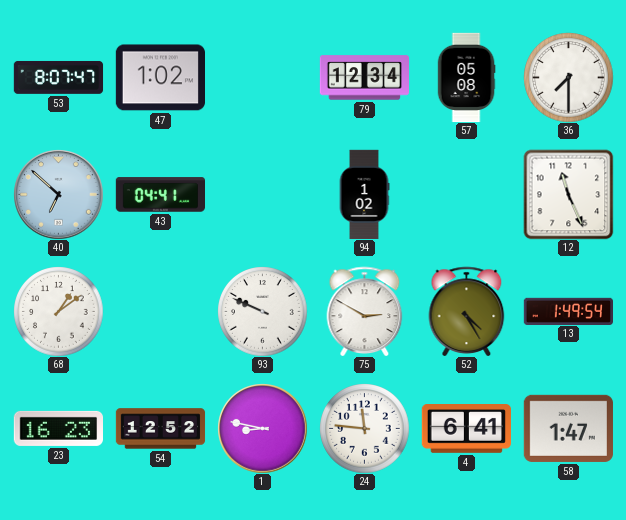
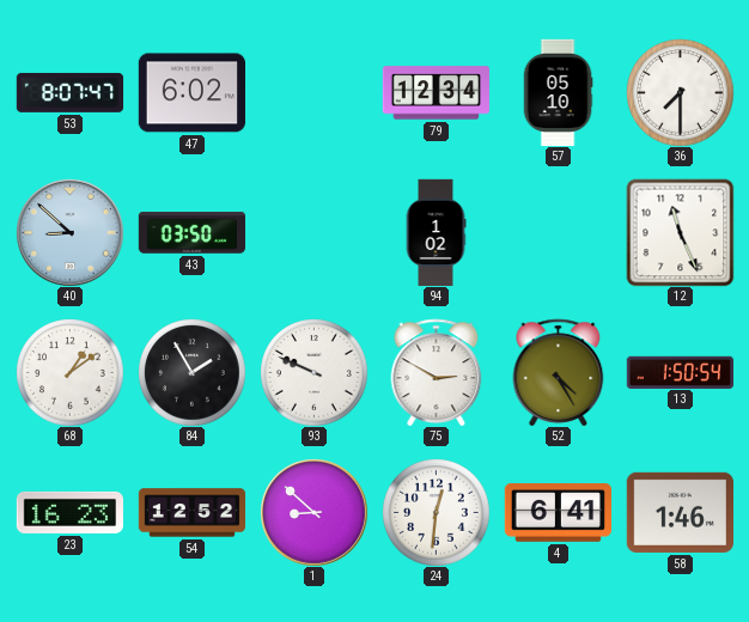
47: 1:02 -> 6:02
57: 05:08 -> 05:10
40: 6:52 -> 8:52
43: 04:41 -> 03:50
84: none -> 1:55
13: 1:49 -> 1:50
1: 8:47 -> 8:52
24: 11:46 -> 12:31
58: 1:47 -> 1:46
